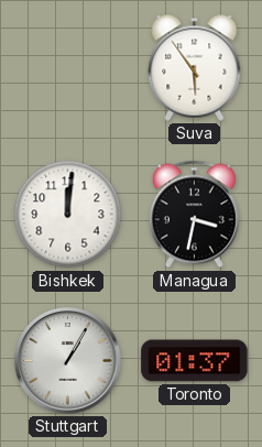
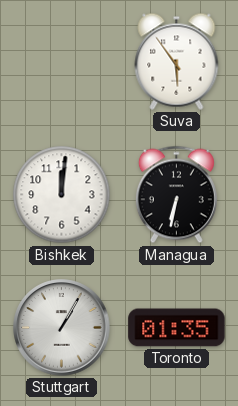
Managua: 3:32 -> 6:32
Toronto: 01:37 -> 01:35
